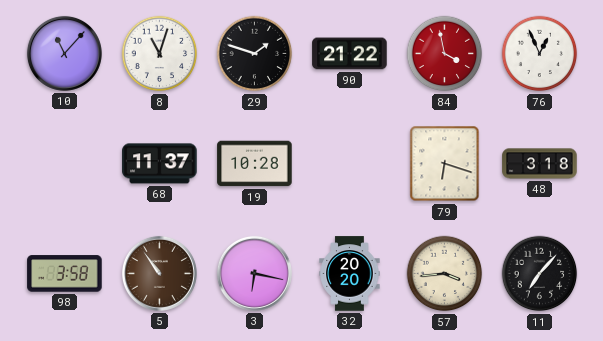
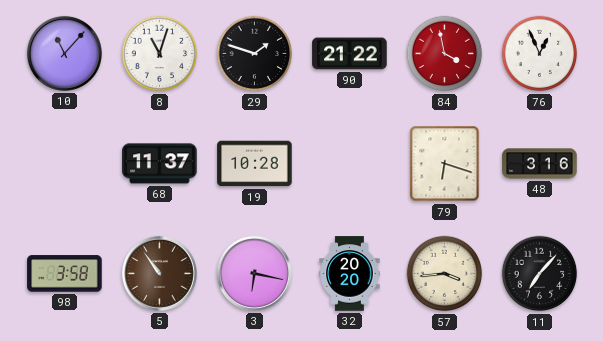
48: 3:18 -> 3:16
